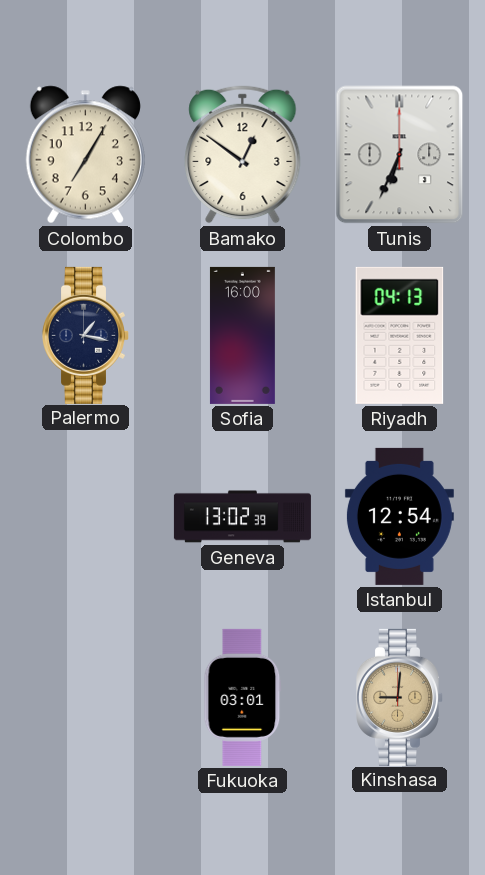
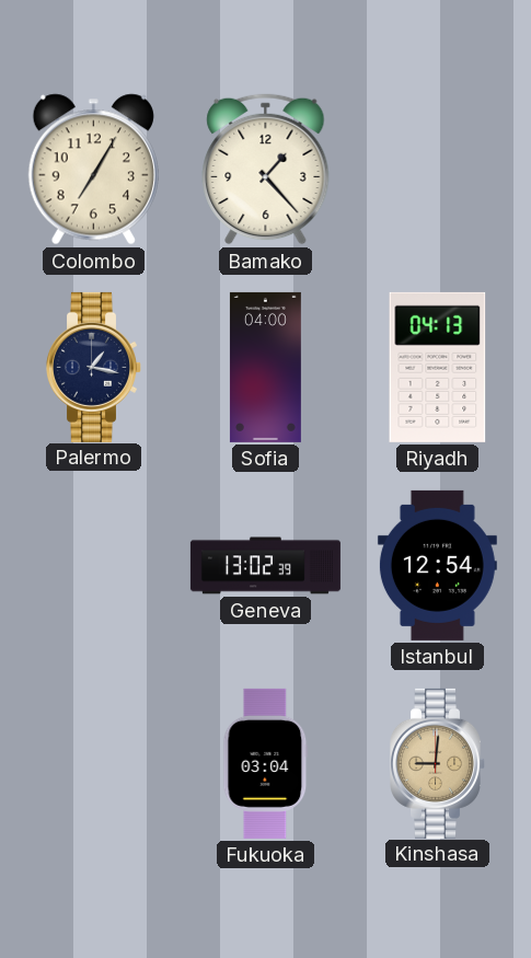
Bamako: 12:51 -> 1:23
Tunis: 6:34 -> none
Sofia: 16:00 -> 04:00
Fukuoka: 03:01 -> 03:04
